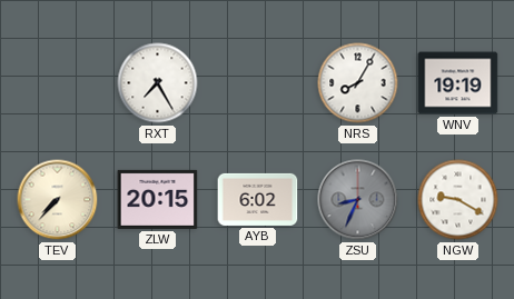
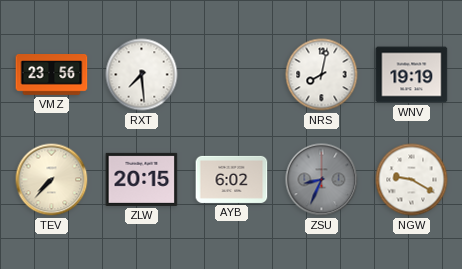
VMZ: none -> 23:56
RXT: 7:25 -> 7:29
NRS: 8:05 -> 8:02
